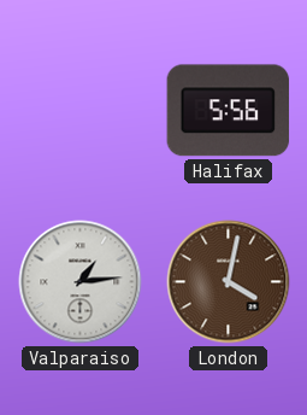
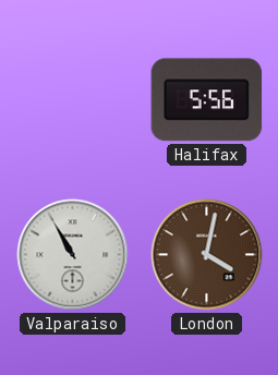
Valparaiso: 1:14 -> 10:55
